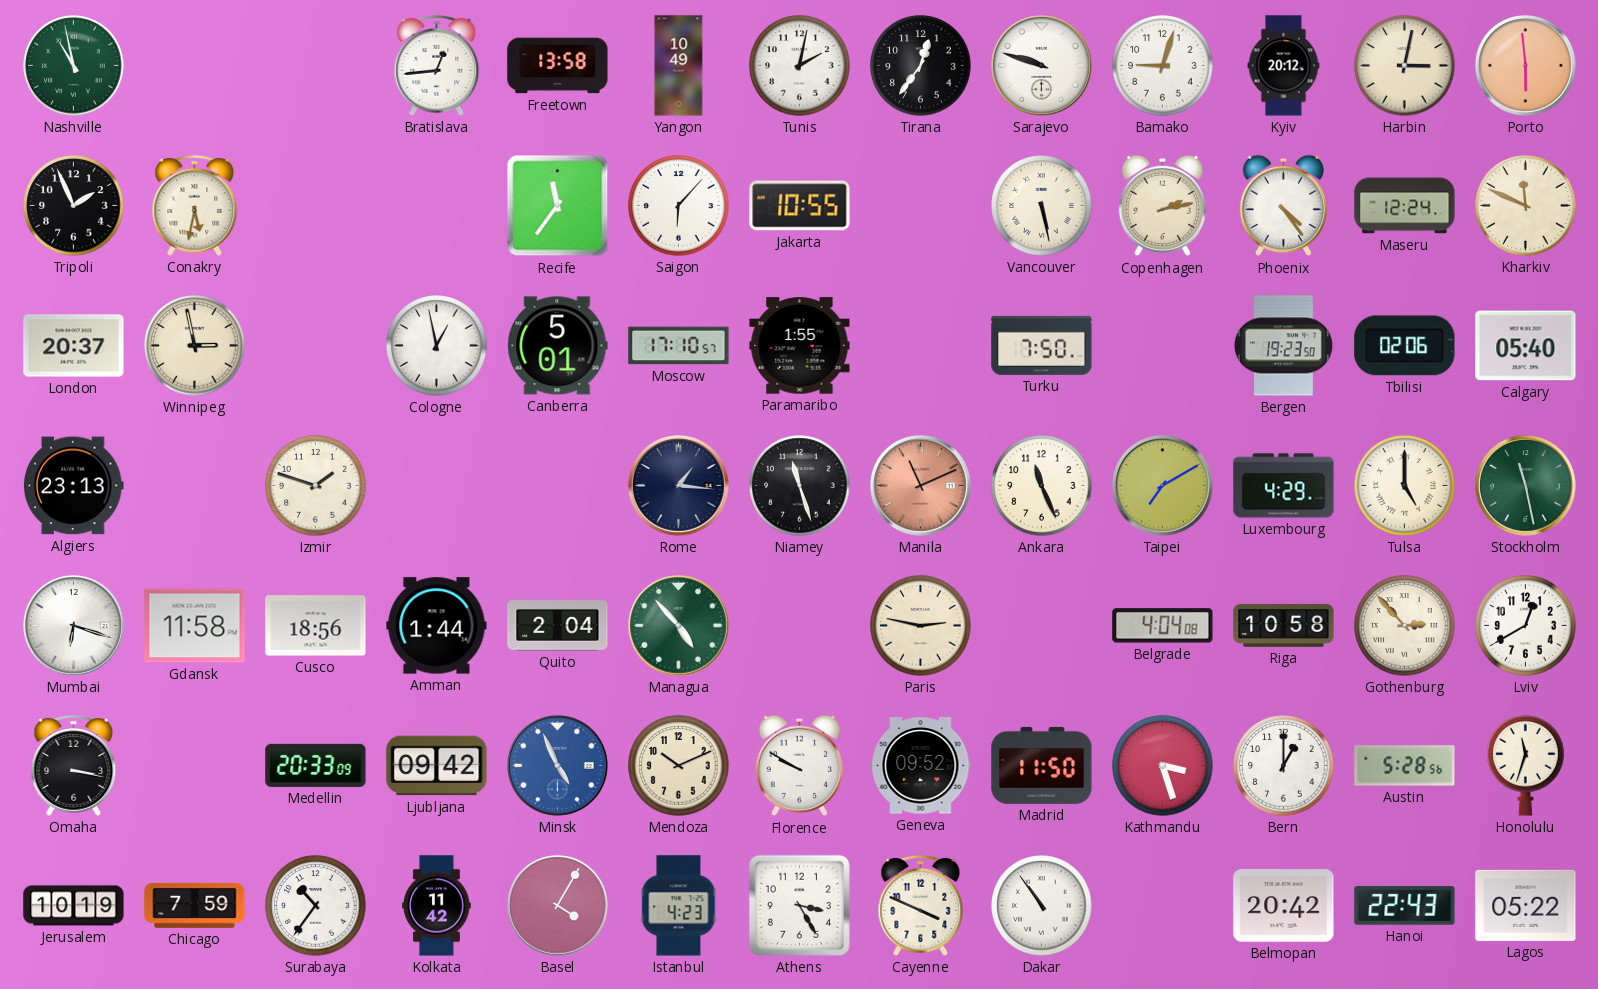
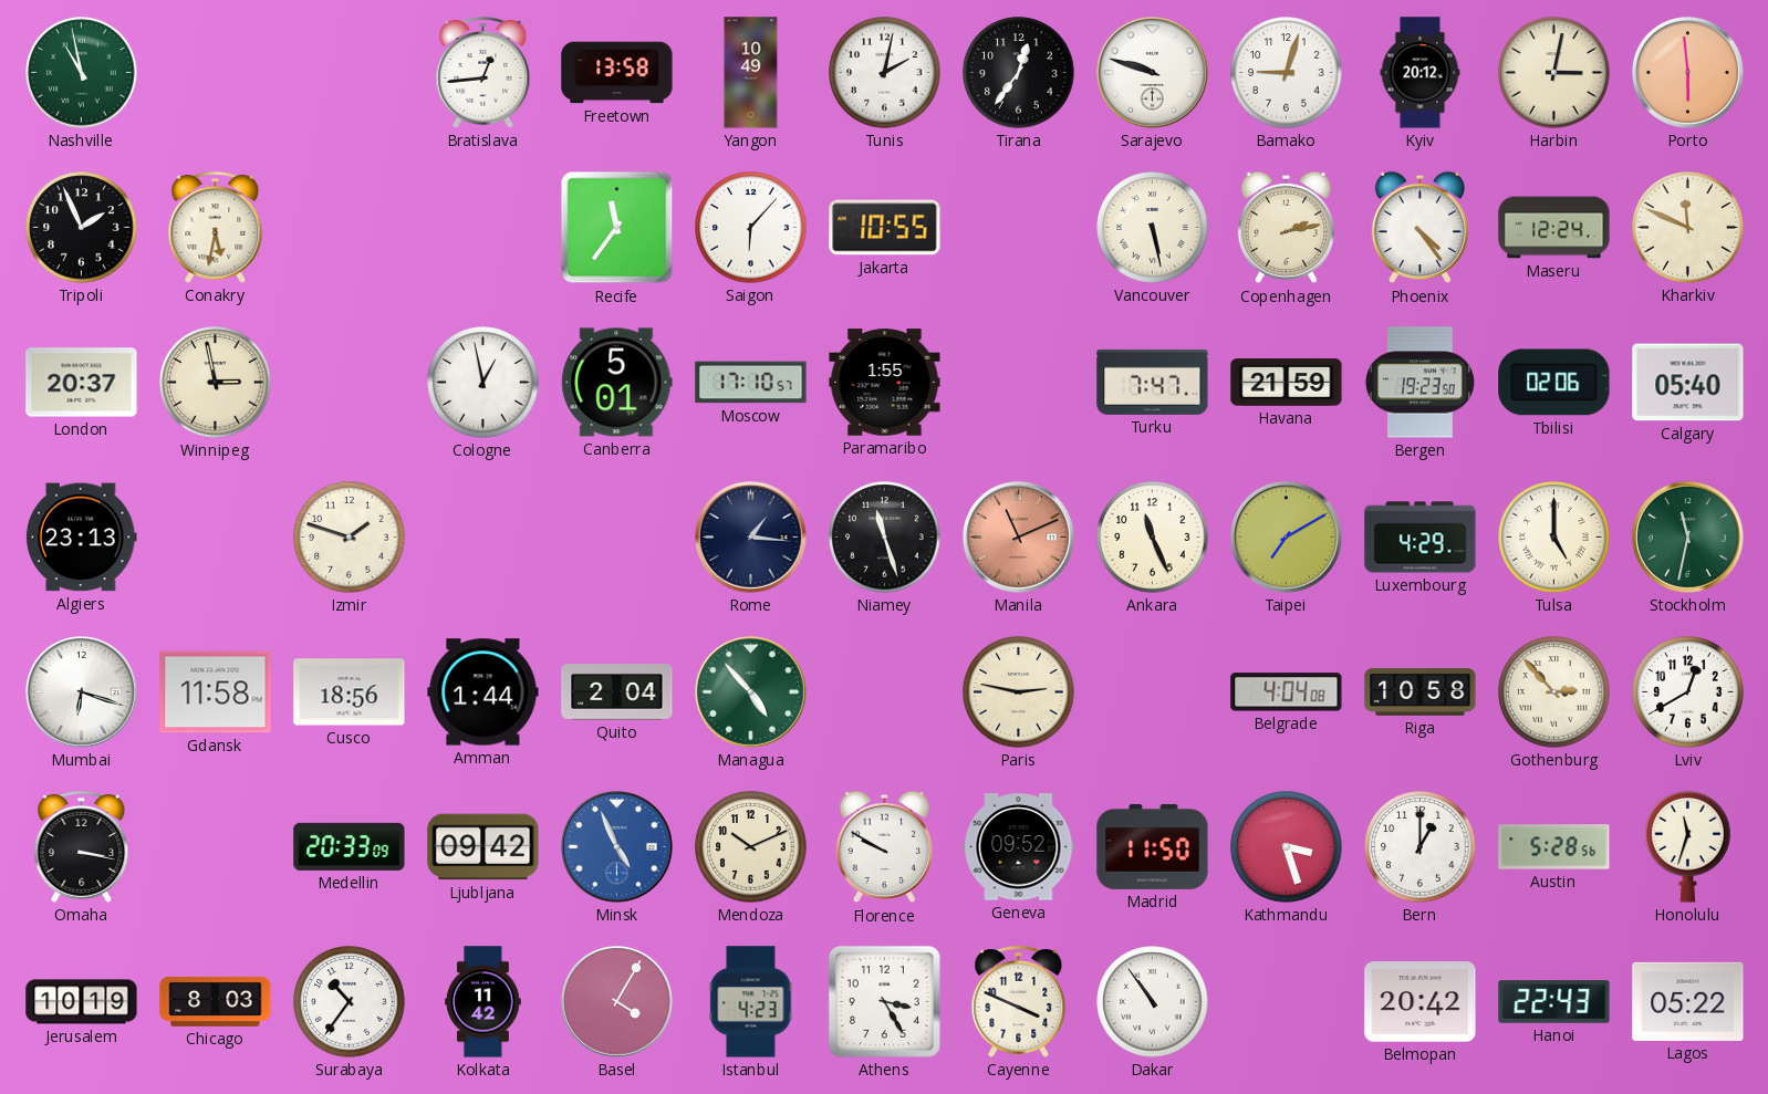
Turku: 7:50 -> 7:47
Havana: none -> 21:59
Stockholm: 11:28 -> 11:32
Chicago: 7:59 -> 8:03
